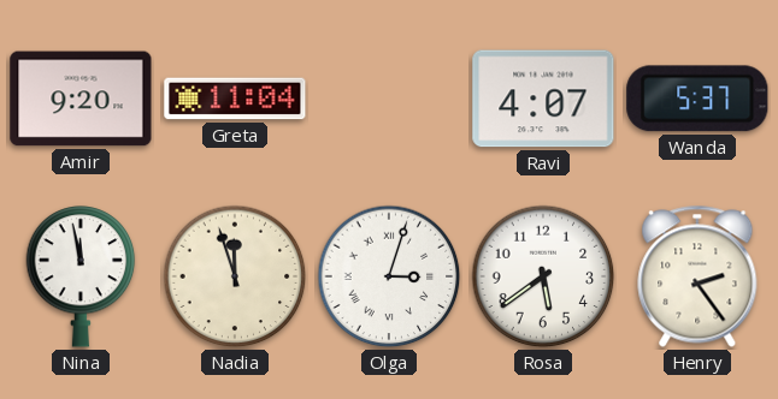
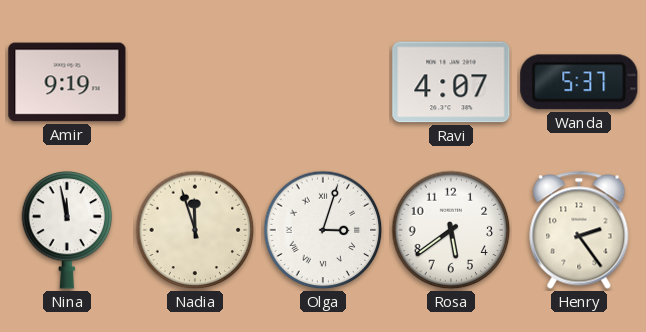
Amir: 9:20 -> 9:19
Greta: 11:04 -> none
